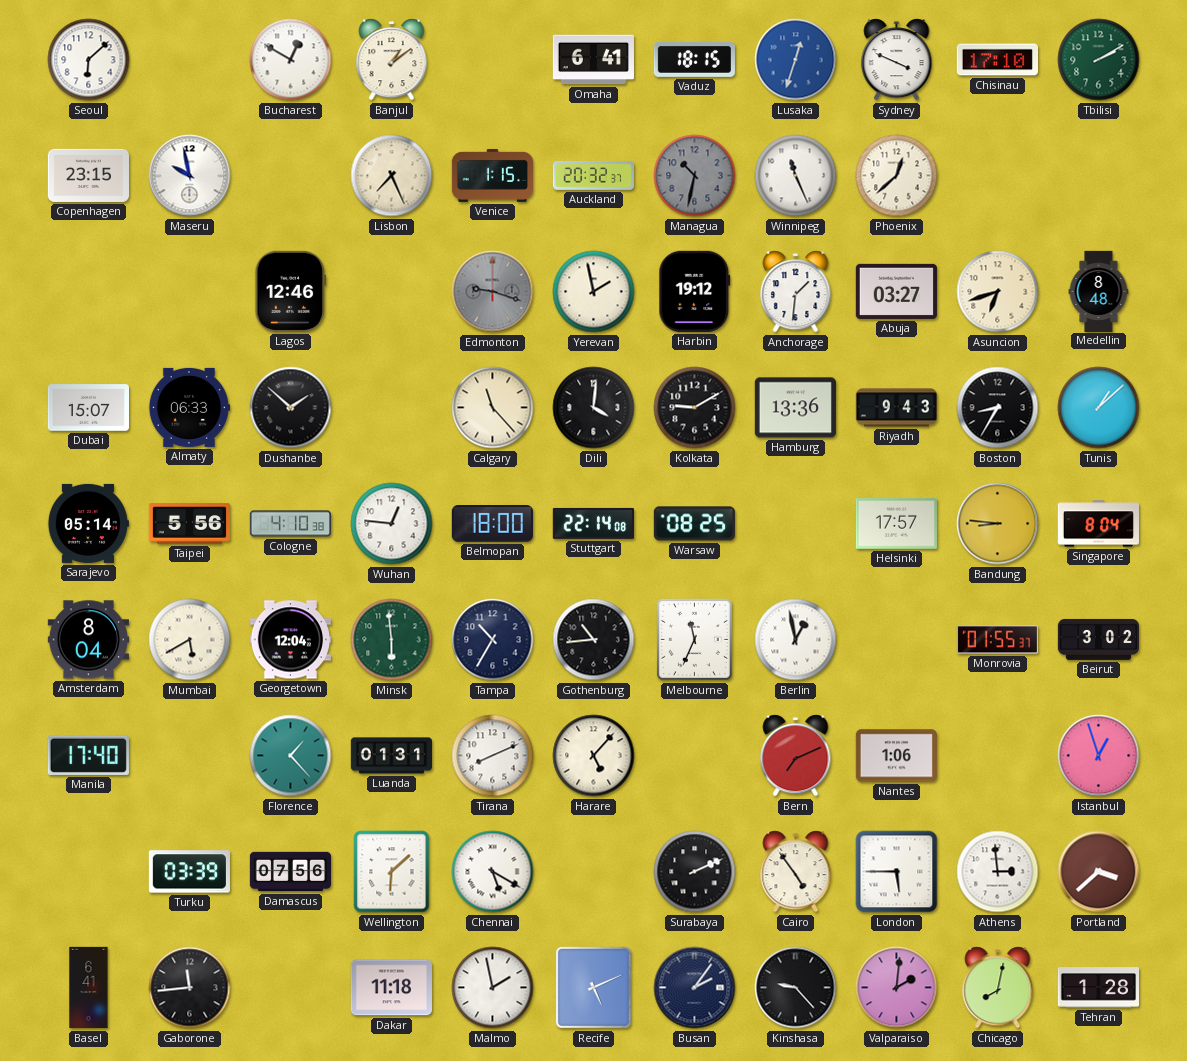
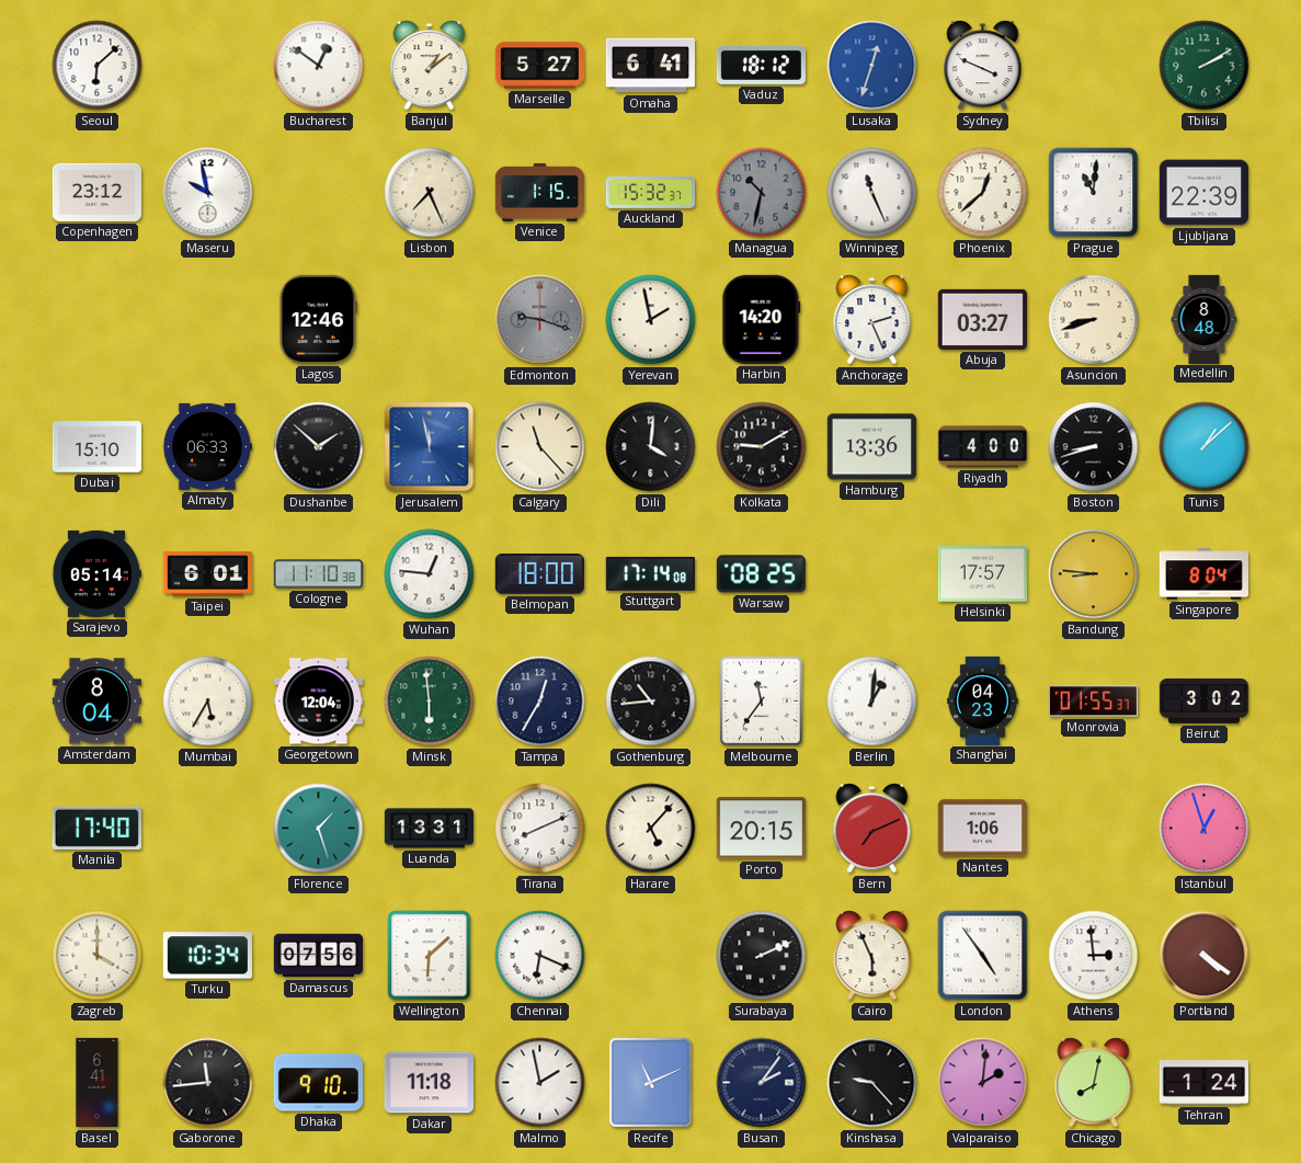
Bucharest: 12:50 -> 12:51
Marseille: none -> 5:27
Vaduz: 18:15 -> 18:12
Chisinau: 17:10 -> none
Copenhagen: 23:15 -> 23:12
Auckland: 20:32 -> 15:32
Prague: none -> 11:01
Ljubljana: none -> 22:39
Harbin: 19:12 -> 14:20
Anchorage: 1:31 -> 2:26
Asuncion: 6:42 -> 8:42
Dubai: 15:07 -> 15:10
Jerusalem: none -> 11:58
Riyadh: 9:43 -> 4:00
Boston: 8:35 -> 8:42
Taipei: 5:56 -> 6:01
Cologne: 4:10 -> 11:10
Stuttgart: 22:14 -> 17:14
Mumbai: 5:40 -> 5:35
Tampa: 10:35 -> 12:35
Melbourne: 11:34 -> 11:36
Berlin: 12:58 -> 1:01
Shanghai: none -> 04:23
Florence: 1:23 -> 1:27
Luanda: 01:31 -> 13:31
Porto: none -> 20:15
Zagreb: none -> 4:00
Turku: 03:39 -> 10:34
Chennai: 5:20 -> 6:19
Cairo: 4:54 -> 5:56
London: 5:45 -> 4:54
Portland: 3:38 -> 4:21
Dhaka: none -> 9:10
Recife: 5:11 -> 11:11
Tehran: 1:28 -> 1:24
